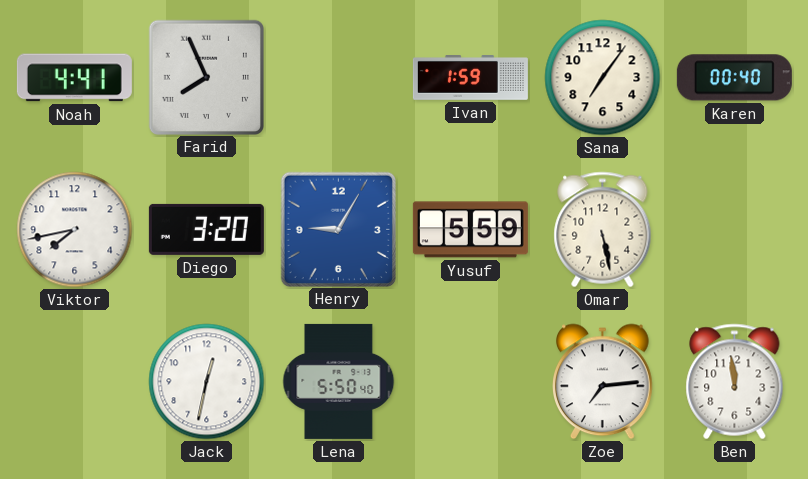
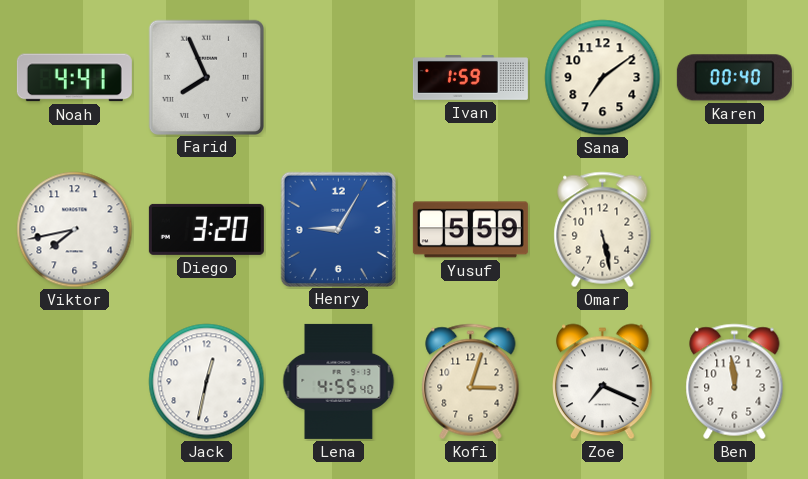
Sana: 7:06 -> 7:09
Lena: 5:50 -> 4:55
Kofi: none -> 3:03
Zoe: 7:14 -> 7:19
